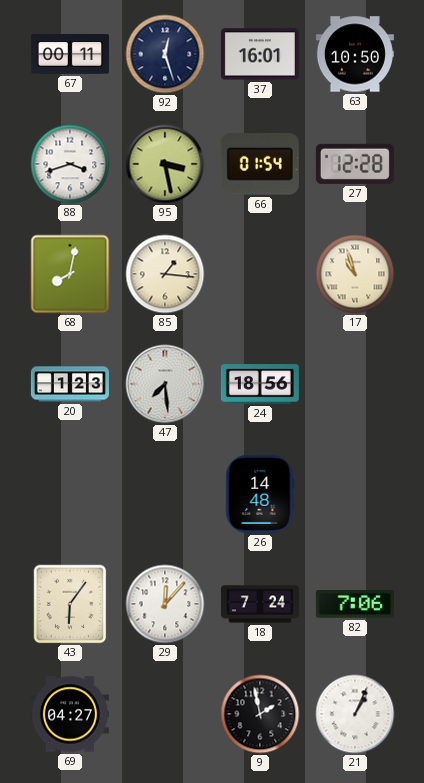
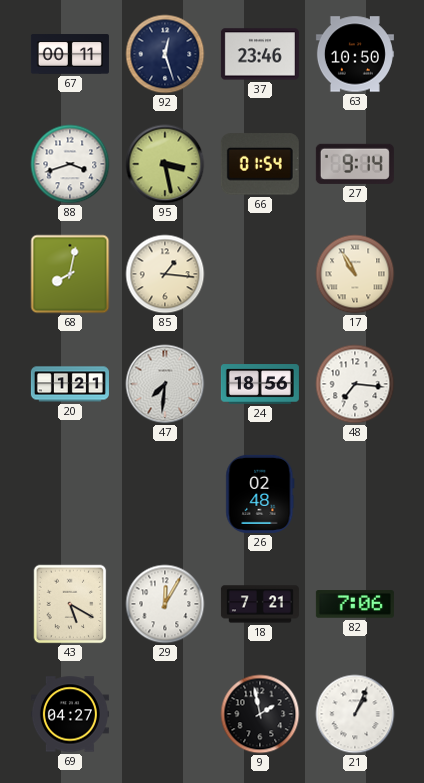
37: 16:01 -> 23:46
27: 12:28 -> 9:14
17: 10:57 -> 10:55
20: 1:23 -> 1:21
47: 7:29 -> 7:31
48: none -> 7:16
26: 14:48 -> 02:48
43: 6:06 -> 5:20
29: 12:07 -> 12:05
18: 7:24 -> 7:21
